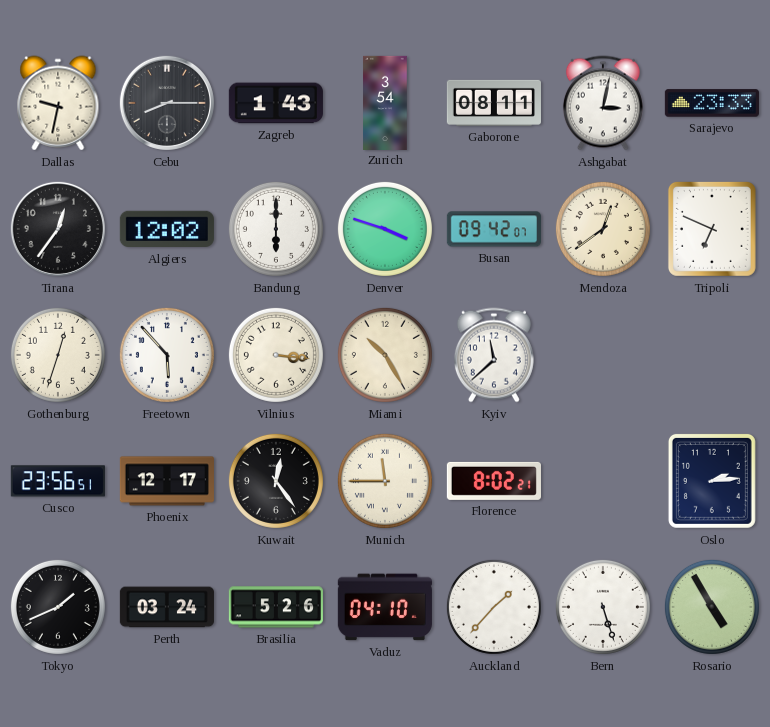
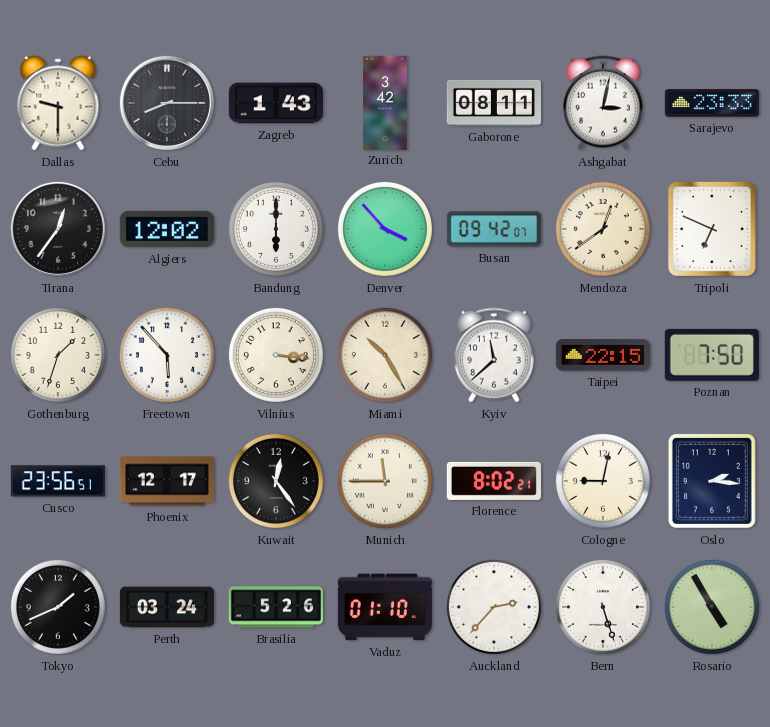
Dallas: 9:32 -> 9:30
Zurich: 3:54 -> 3:42
Denver: 3:48 -> 3:53
Gothenburg: 12:33 -> 1:33
Taipei: none -> 22:15
Poznan: none -> 7:50
Cologne: none -> 9:02
Oslo: 2:14 -> 2:16
Vaduz: 04:10 -> 01:10
Auckland: 1:37 -> 2:37
